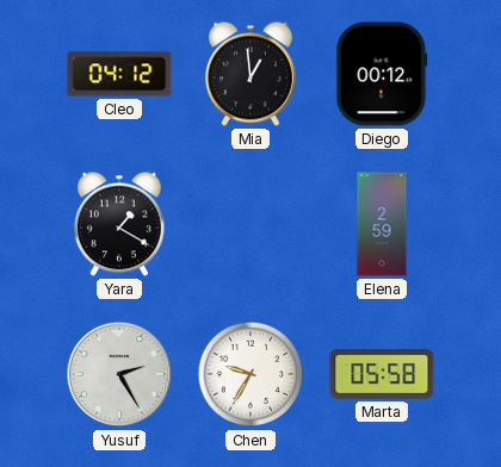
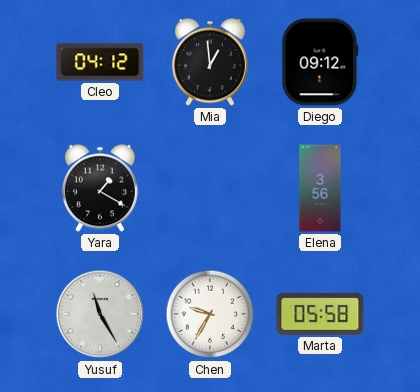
Diego: 00:12 -> 09:12
Elena: 2:59 -> 3:56
Yusuf: 2:25 -> 11:25
